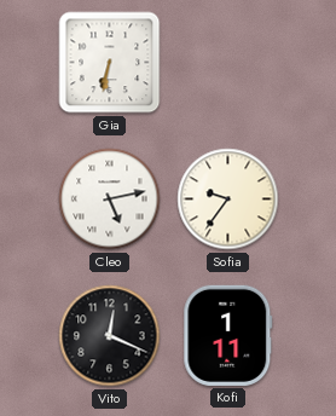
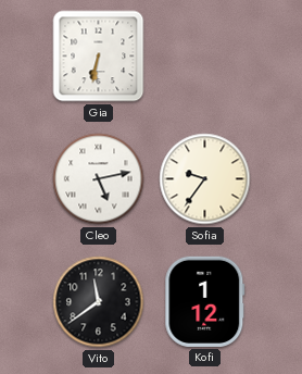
Vito: 12:19 -> 11:39
Kofi: 1:11 -> 1:12
